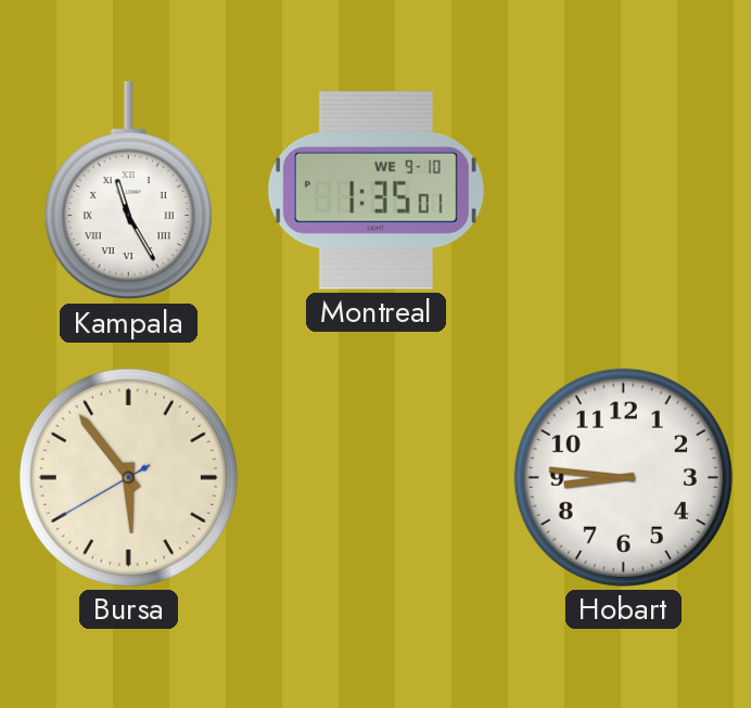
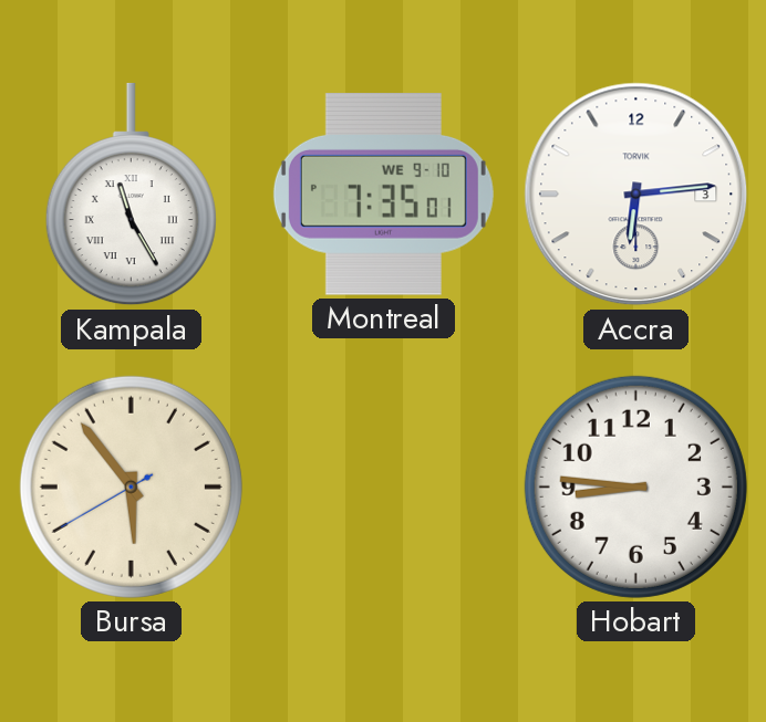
Montreal: 1:35 -> 7:35
Accra: none -> 6:14
